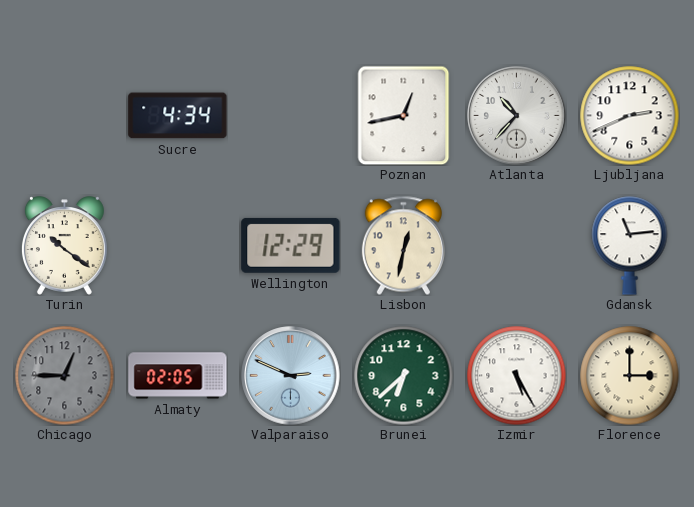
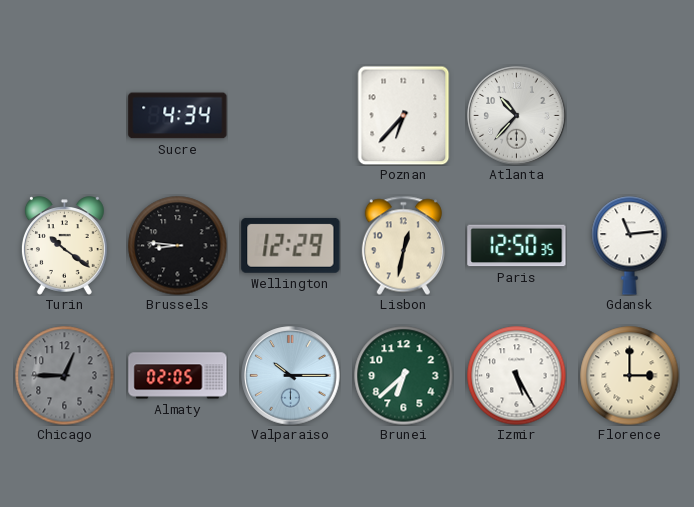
Poznan: 12:43 -> 6:37
Ljubljana: 2:41 -> none
Brussels: none -> 8:46
Paris: none -> 12:50
Valparaiso: 2:49 -> 10:15
